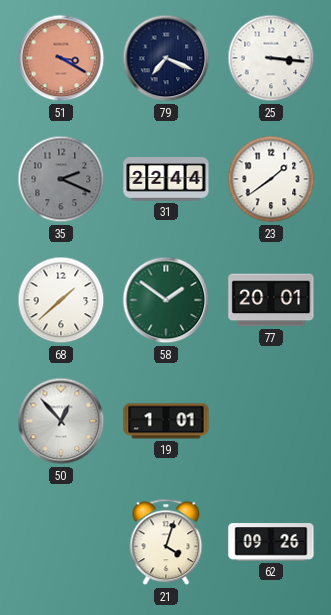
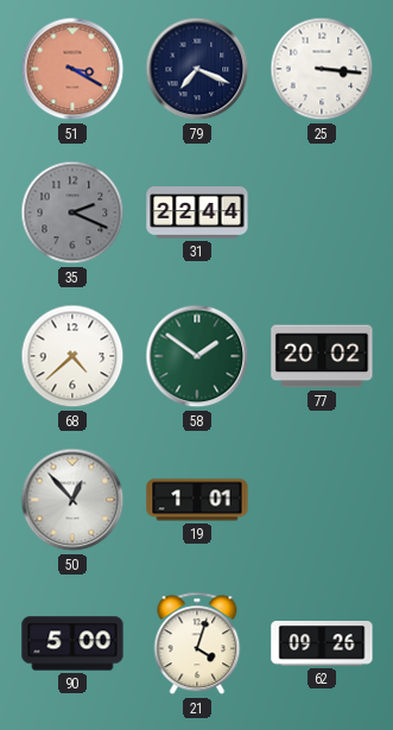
23: 1:39 -> none
68: 1:38 -> 4:38
77: 20:01 -> 20:02
90: none -> 5:00
